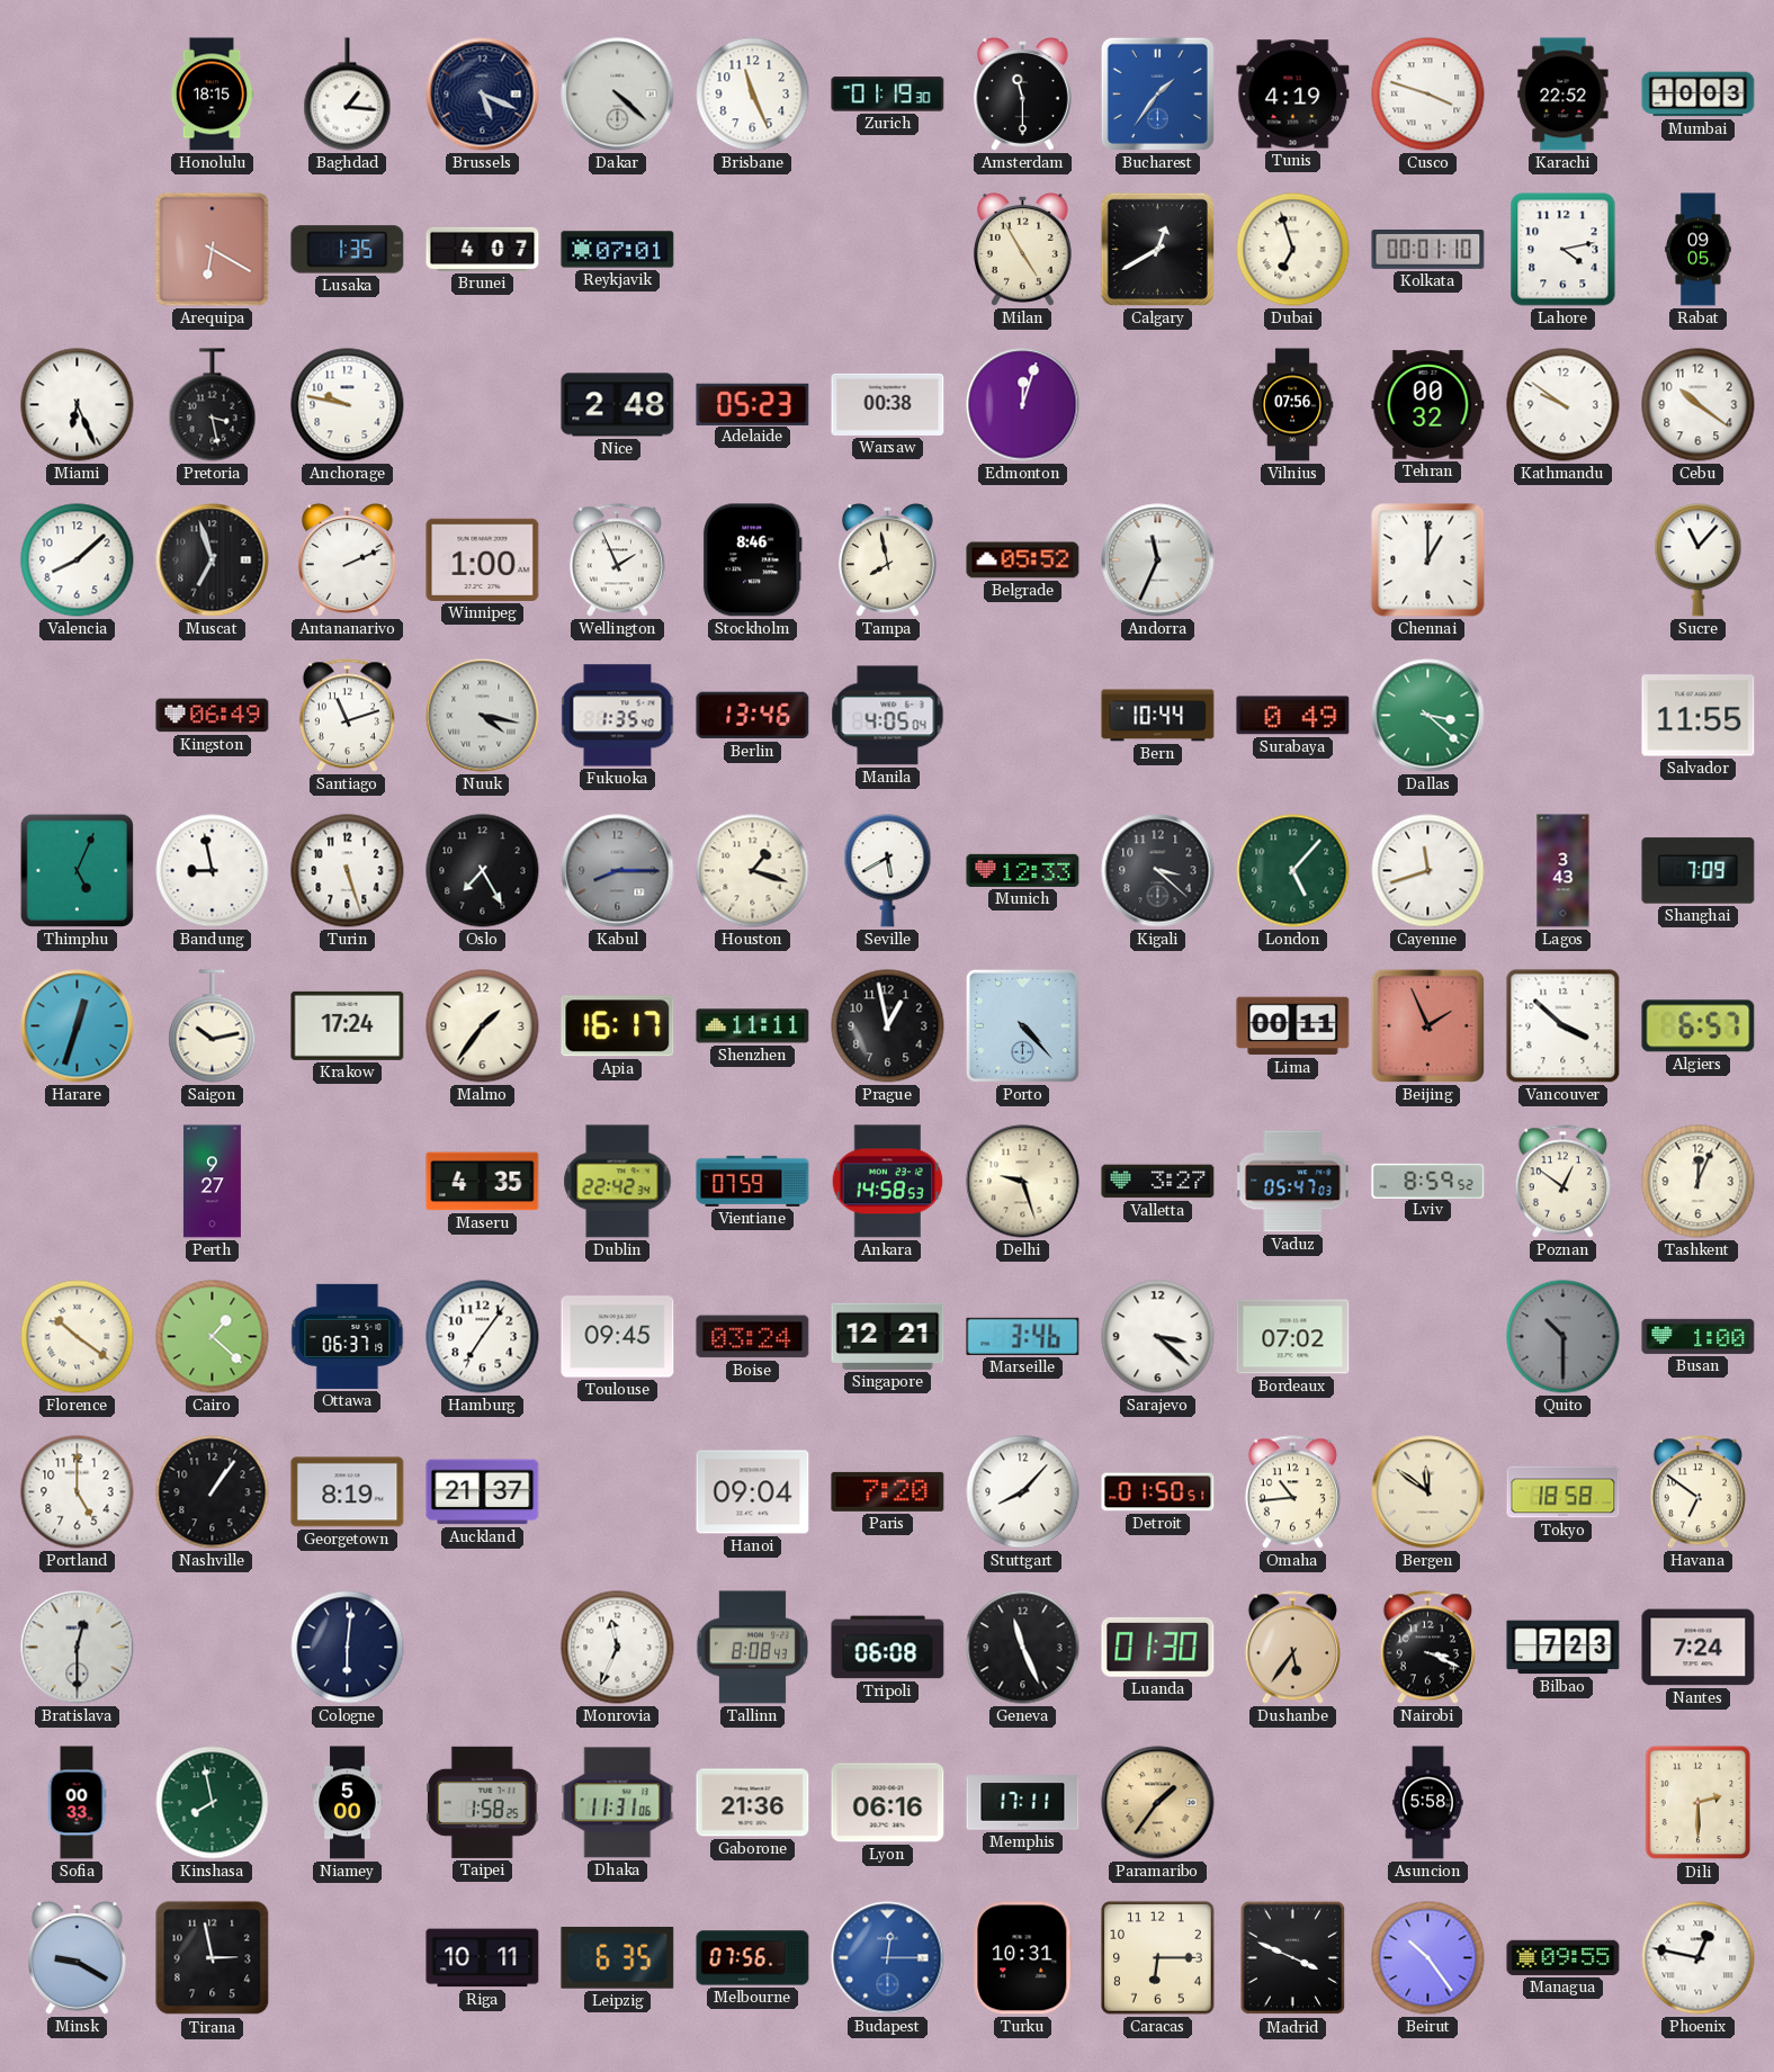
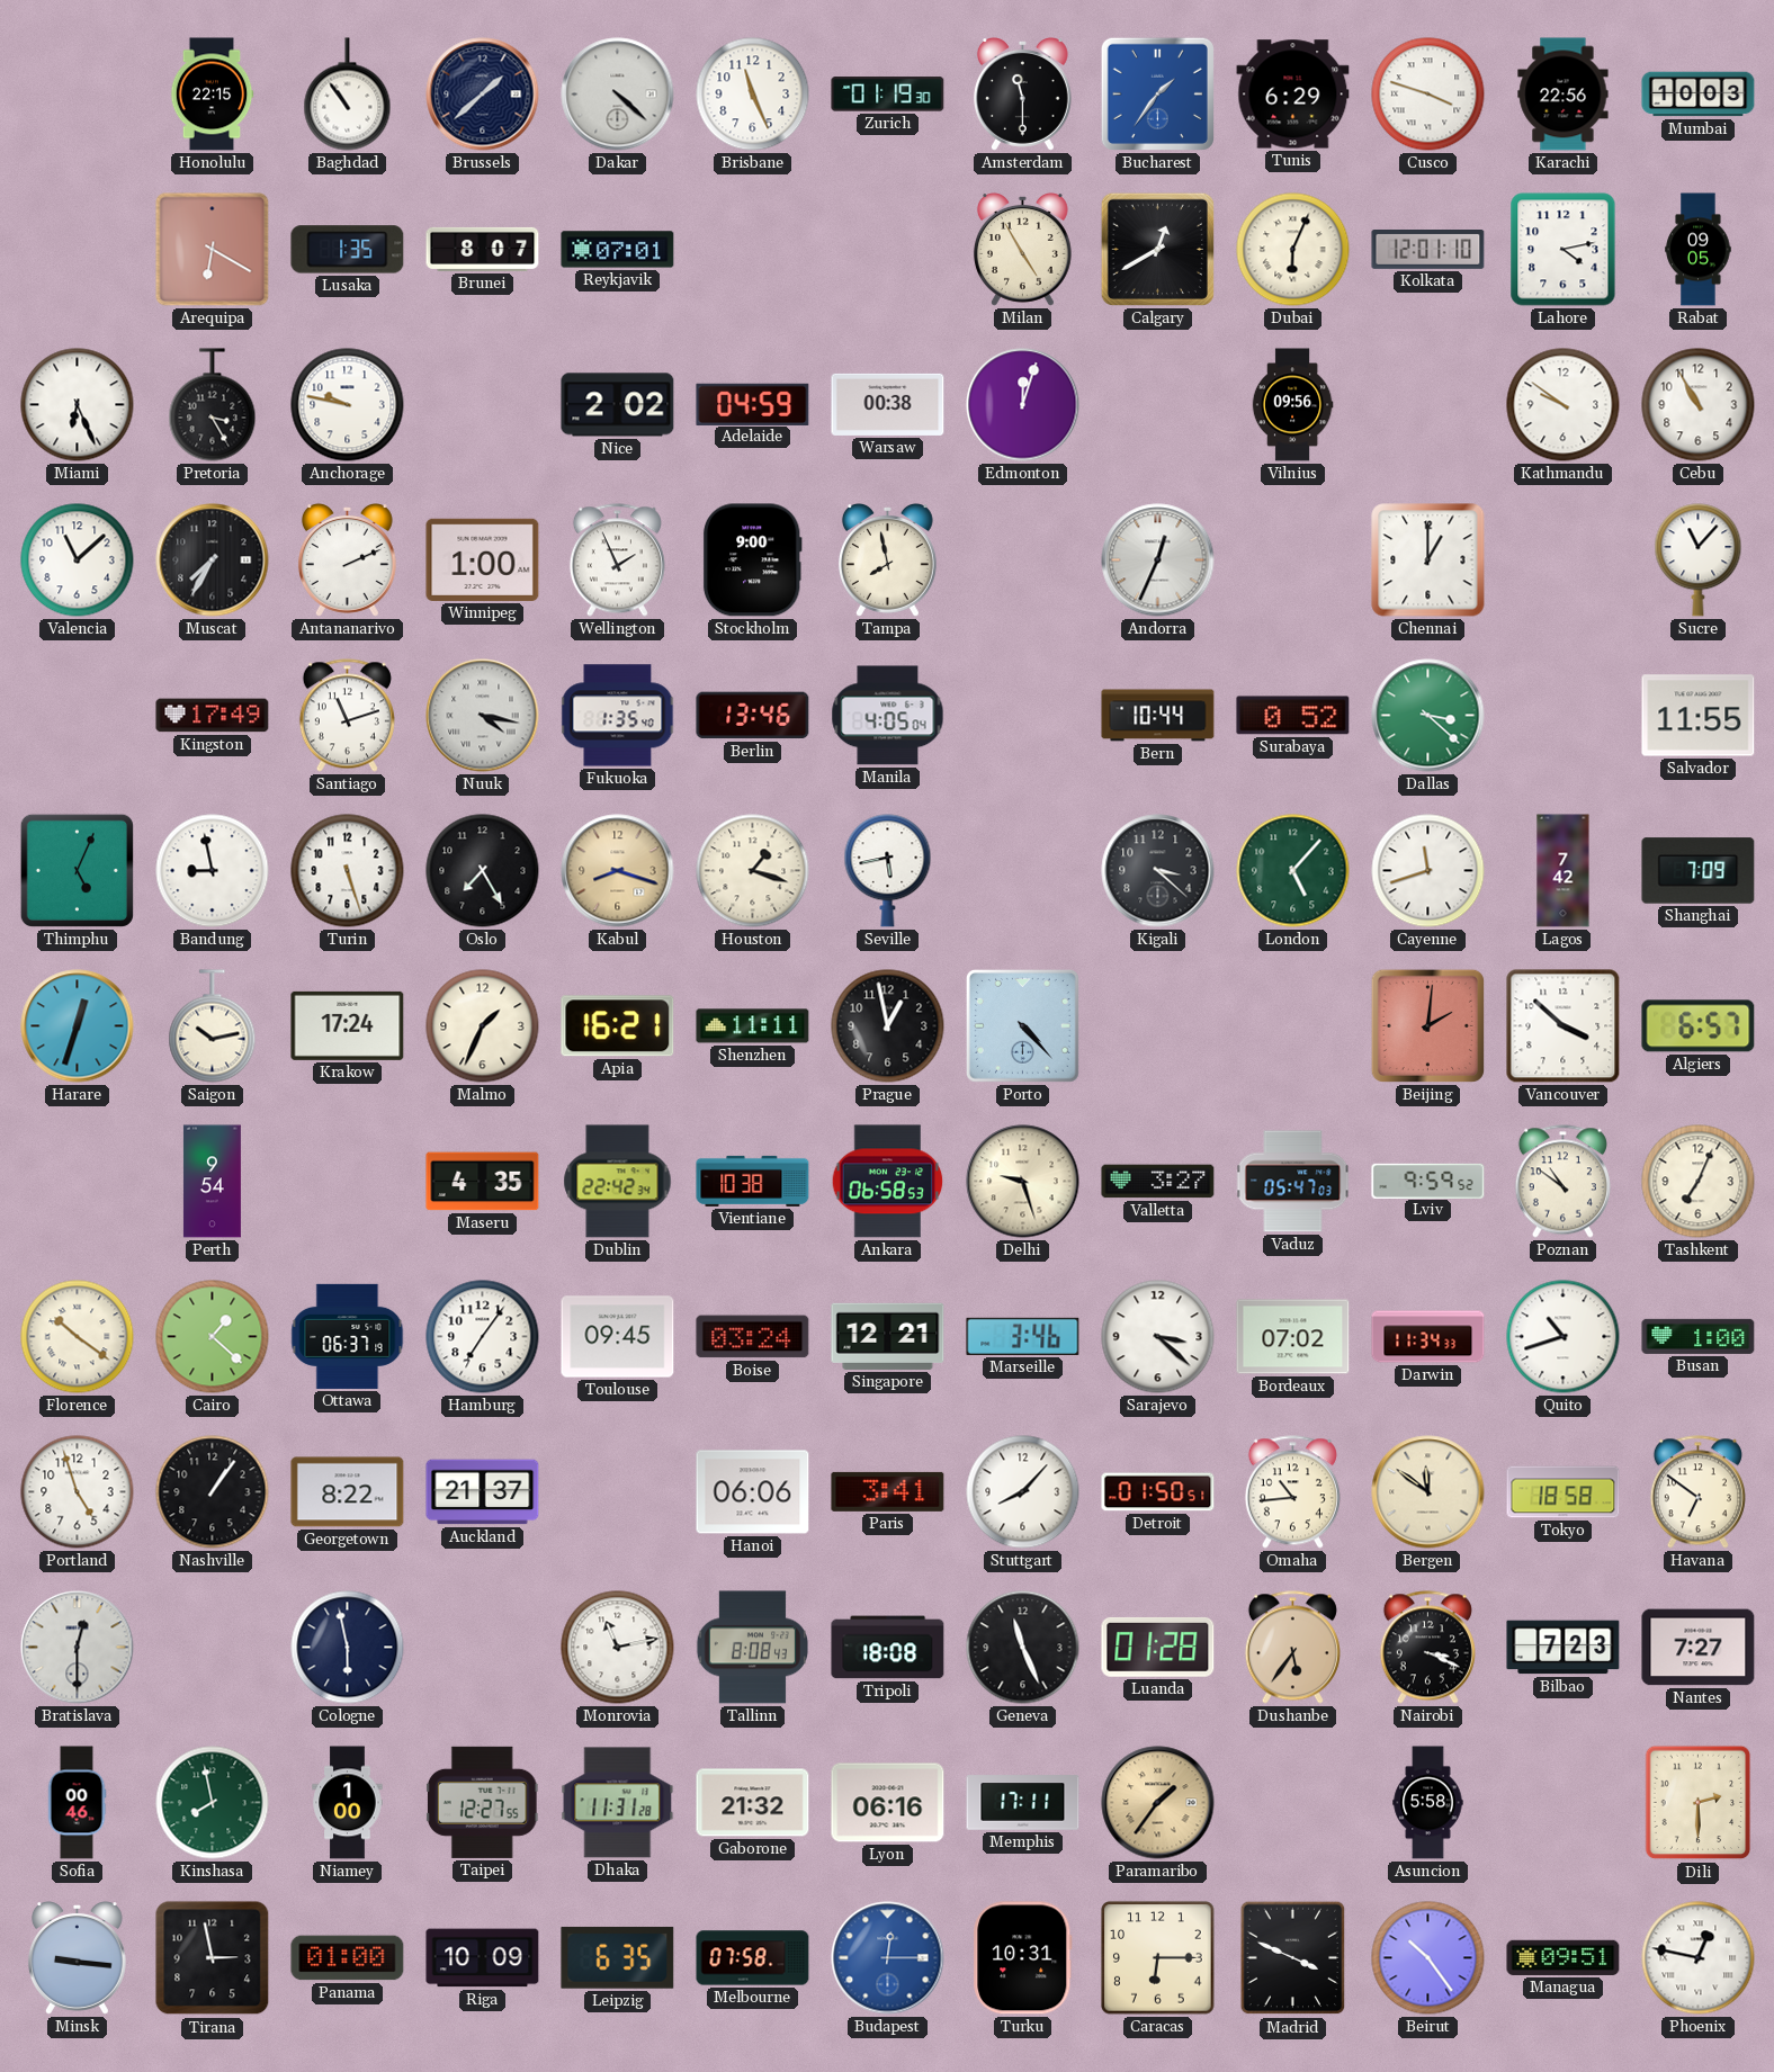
Honolulu: 18:15 -> 22:15
Baghdad: 1:16 -> 10:54
Brussels: 5:19 -> 1:38
Tunis: 4:19 -> 6:29
Karachi: 22:52 -> 22:56
Brunei: 4:07 -> 8:07
Dubai: 6:57 -> 6:04
Kolkata: 00:01 -> 12:01
Pretoria: 3:28 -> 3:25
Nice: 2:48 -> 2:02
Adelaide: 05:23 -> 04:59
Vilnius: 07:56 -> 09:56
Tehran: 00:32 -> none
Cebu: 10:21 -> 10:55
Valencia: 8:08 -> 11:08
Muscat: 6:57 -> 7:35
Stockholm: 8:46 -> 9:00
Belgrade: 05:52 -> none
Andorra: 11:34 -> 12:34
Kingston: 06:49 -> 17:49
Surabaya: 0:49 -> 0:52
Kabul: 8:15 -> 8:18
Kabul dial: grey -> champagne
Seville: 5:40 -> 5:43
Munich: 12:33 -> none
Lagos: 3:43 -> 7:42
Malmo: 1:36 -> 1:34
Apia: 16:17 -> 16:21
Lima: 00:11 -> none
Beijing: 1:56 -> 2:01
Perth: 9:27 -> 9:54
Vientiane: 07:59 -> 10:38
Ankara: 14:58 -> 06:58
Lviv: 8:59 -> 9:59
Poznan: 12:51 -> 10:51
Tashkent: 12:04 -> 7:04
Darwin: none -> 11:34
Quito: 10:30 -> 10:42
Quito dial: grey -> white
Portland: 5:00 -> 4:57
Georgetown: 8:19 -> 8:22
Hanoi: 09:04 -> 06:06
Paris: 7:20 -> 3:41
Cologne: 6:01 -> 5:58
Monrovia: 11:34 -> 11:13
Tripoli: 06:08 -> 18:08
Luanda: 01:30 -> 01:28
Nantes: 7:24 -> 7:27
Sofia: 00:33 -> 00:46
Niamey: 5:00 -> 1:00
Taipei: 1:58 -> 12:27
Dhaka: 11:31:06 -> 11:31:28
Gaborone: 21:36 -> 21:32
Minsk: 9:20 -> 9:16
Panama: none -> 01:00
Riga: 10:11 -> 10:09
Melbourne: 07:56 -> 07:58
Managua: 09:55 -> 09:51
